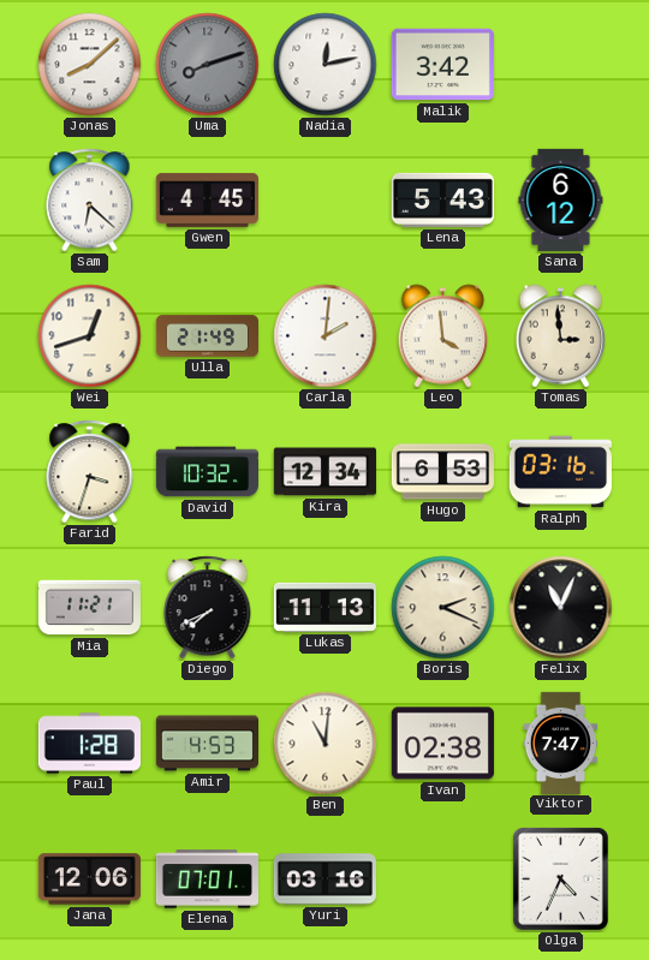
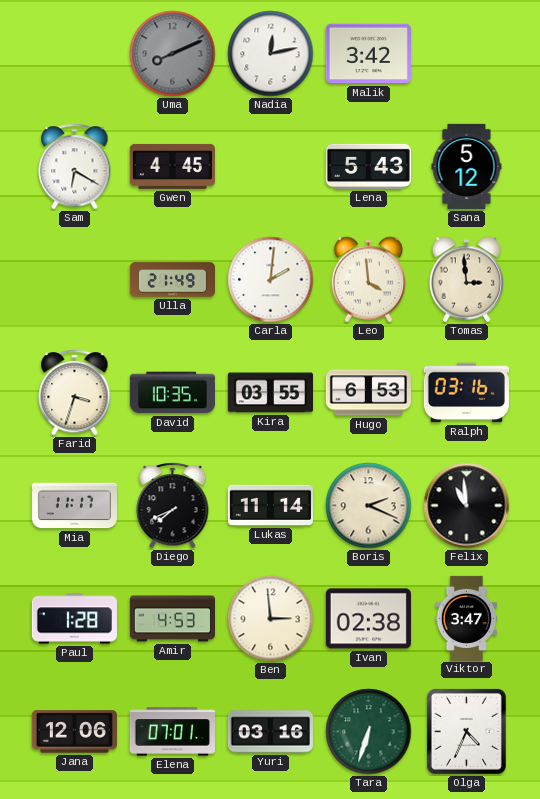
Jonas: 8:08 -> none
Uma: 8:12 -> 8:11
Sam: 6:22 -> 6:20
Sana: 6:12 -> 5:12
Wei: 12:42 -> none
David: 10:32 -> 10:35
Kira: 12:34 -> 03:55
Mia: 11:21 -> 11:17
Lukas: 11:13 -> 11:14
Felix: 11:04 -> 10:59
Ben: 11:01 -> 2:59
Viktor: 7:47 -> 3:47
Tara: none -> 6:33
